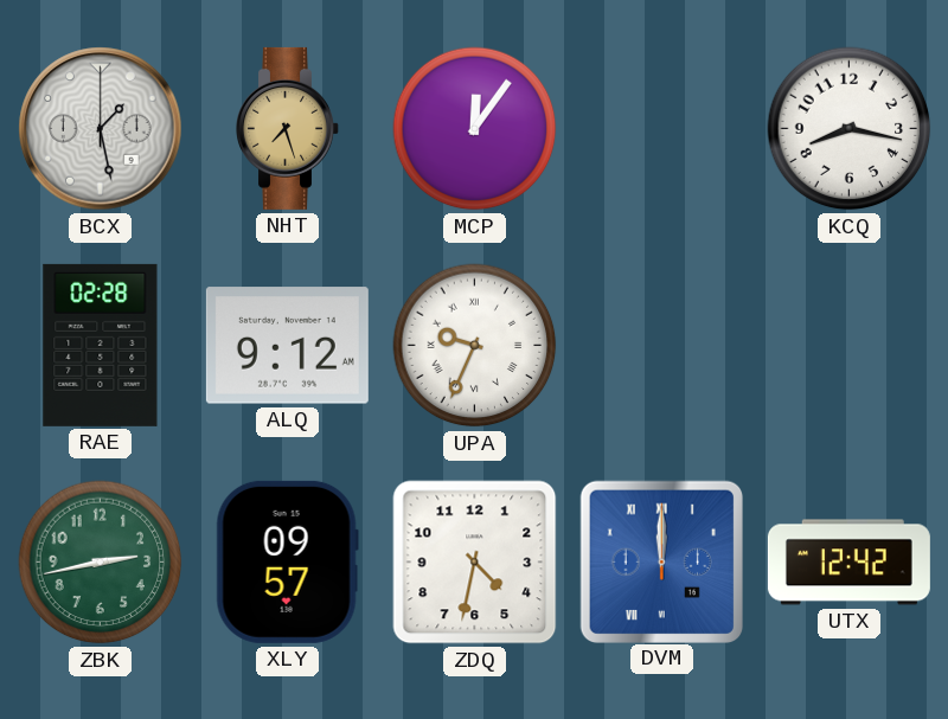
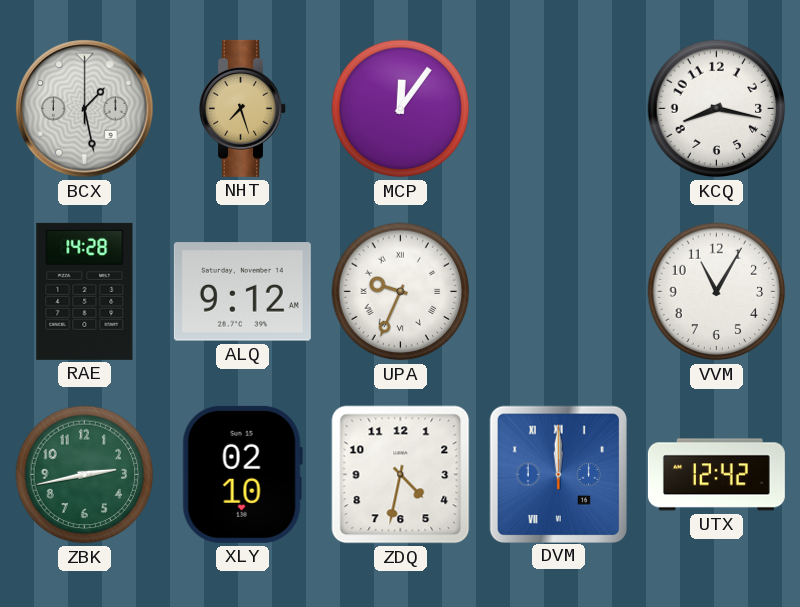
RAE: 02:28 -> 14:28
VVM: none -> 11:05
XLY: 09:57 -> 02:10
